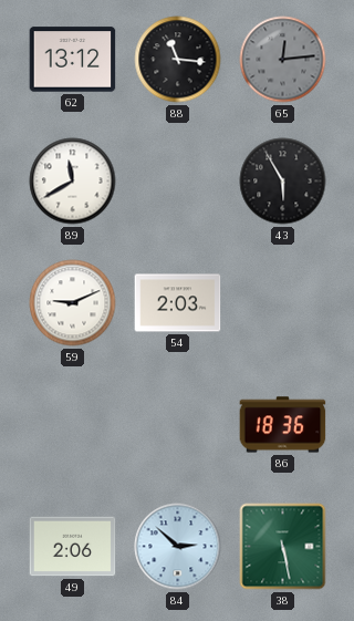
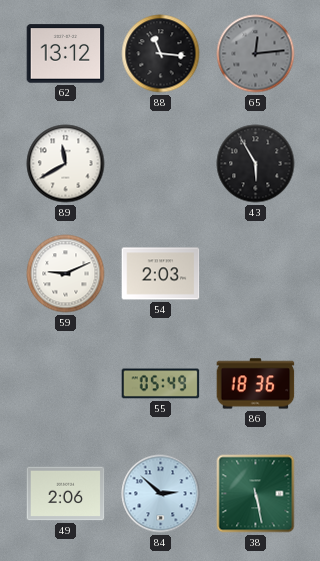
55: none -> 05:49
